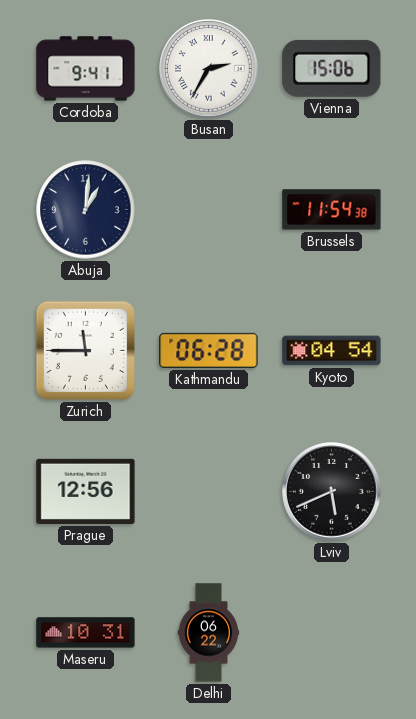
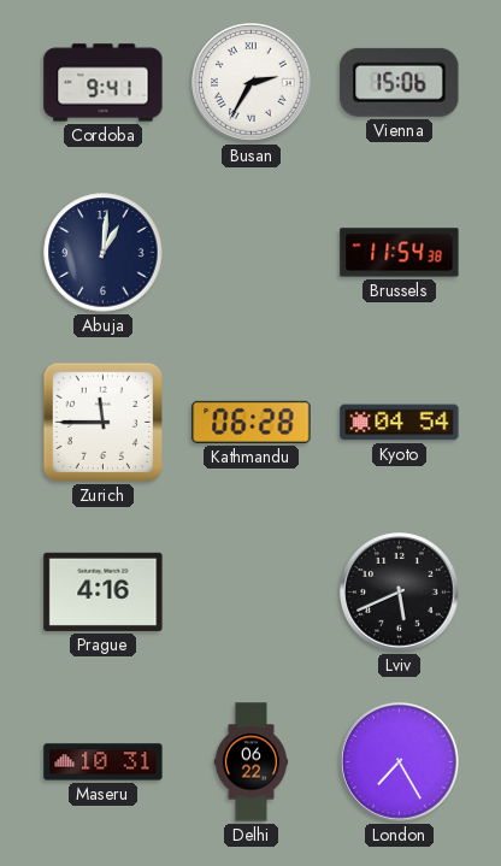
Prague: 12:56 -> 4:16
London: none -> 7:25
